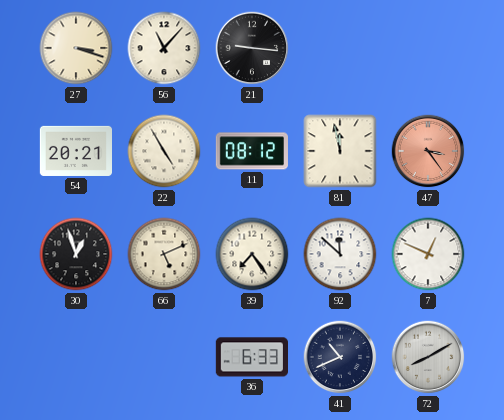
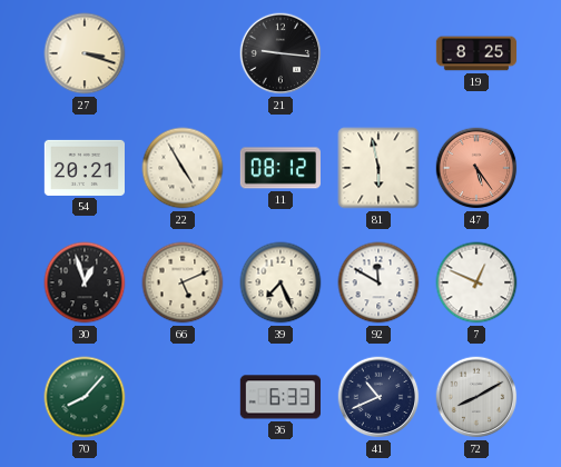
56: 11:07 -> none
19: none -> 8:25
81: 11:58 -> 5:58
47: 3:24 -> 5:24
39: 7:24 -> 7:26
92: 11:52 -> 11:50
70: none -> 8:07
